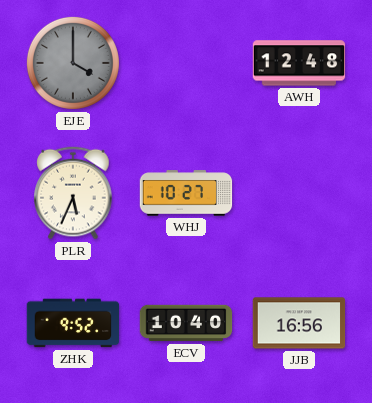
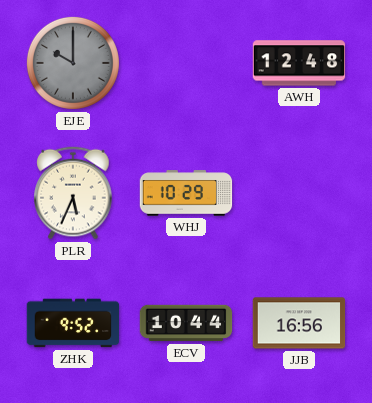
EJE: 4:00 -> 10:00
WHJ: 10:27 -> 10:29
ECV: 10:40 -> 10:44
